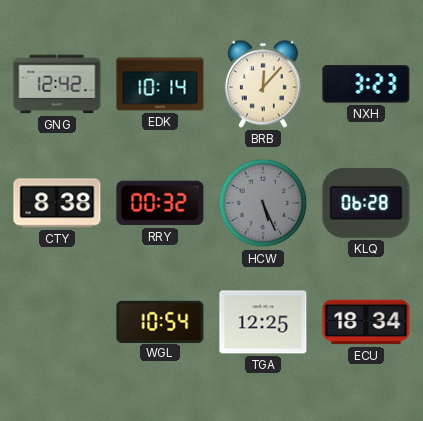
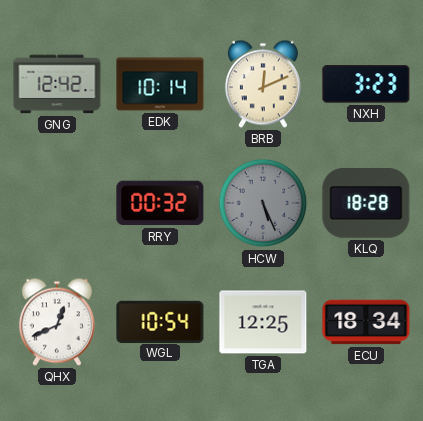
BRB: 12:07 -> 12:11
CTY: 8:38 -> none
KLQ: 06:28 -> 18:28
QHX: none -> 12:41
